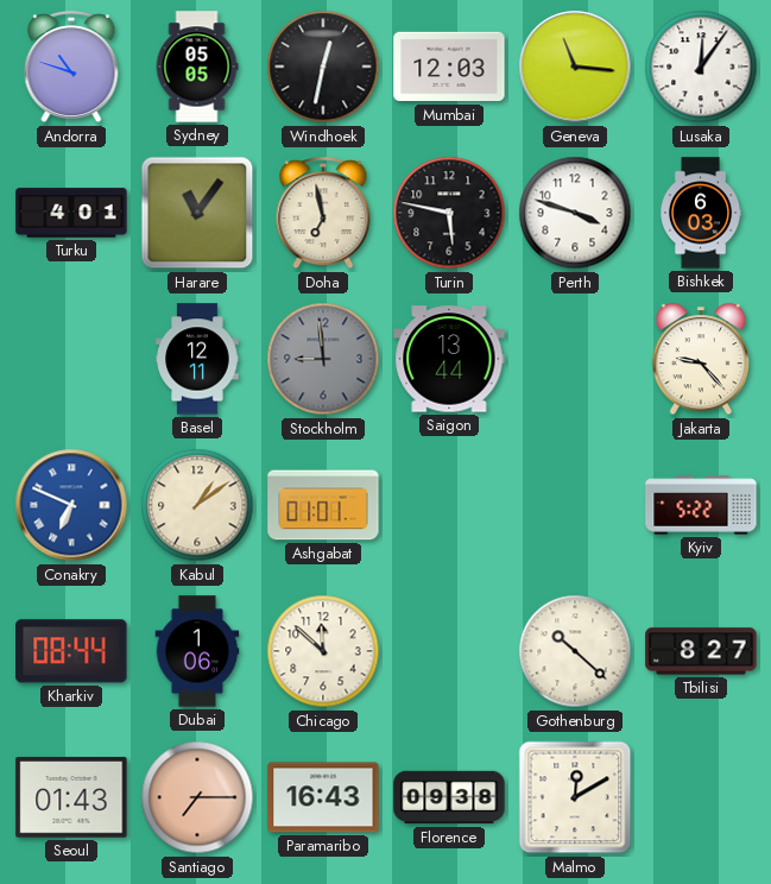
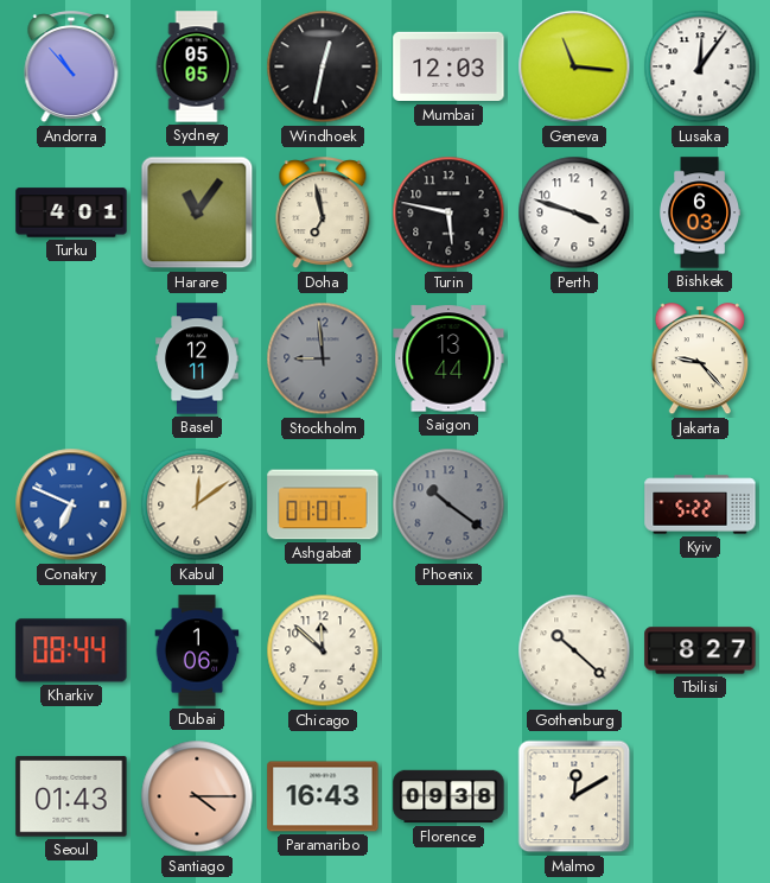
Andorra: 10:48 -> 10:53
Kabul: 1:09 -> 12:09
Phoenix: none -> 10:21
Santiago: 7:15 -> 4:15
